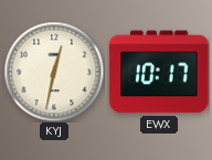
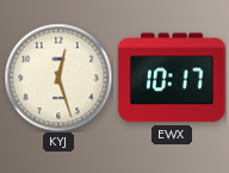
KYJ: 12:32 -> 12:27
